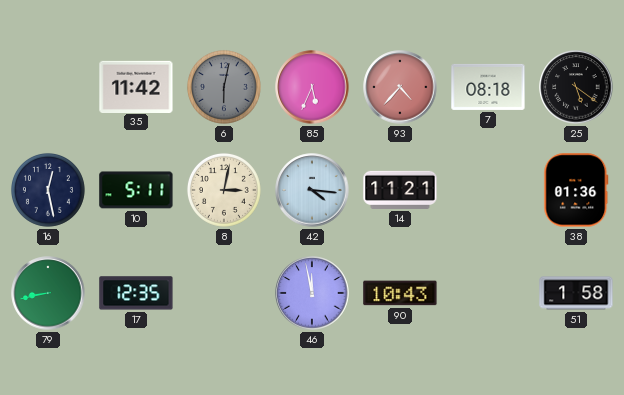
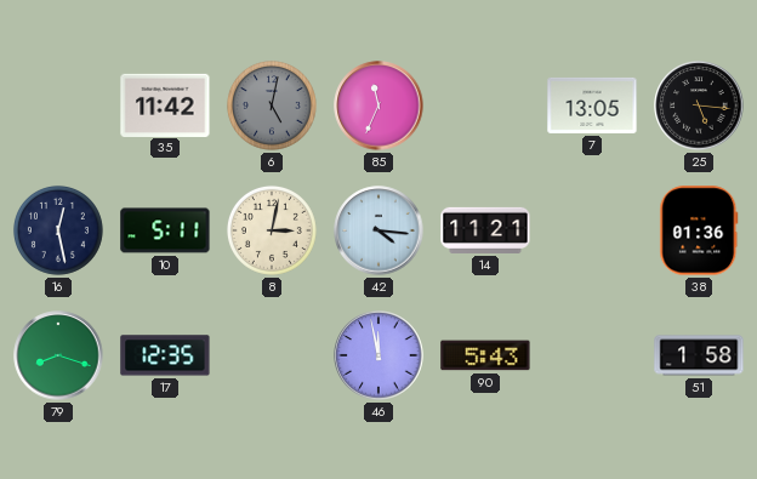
6: 6:02 -> 5:02
85: 5:34 -> 11:34
93: 4:37 -> none
7: 08:18 -> 13:05
25: 5:21 -> 5:16
79: 8:43 -> 8:18
90: 10:43 -> 5:43
